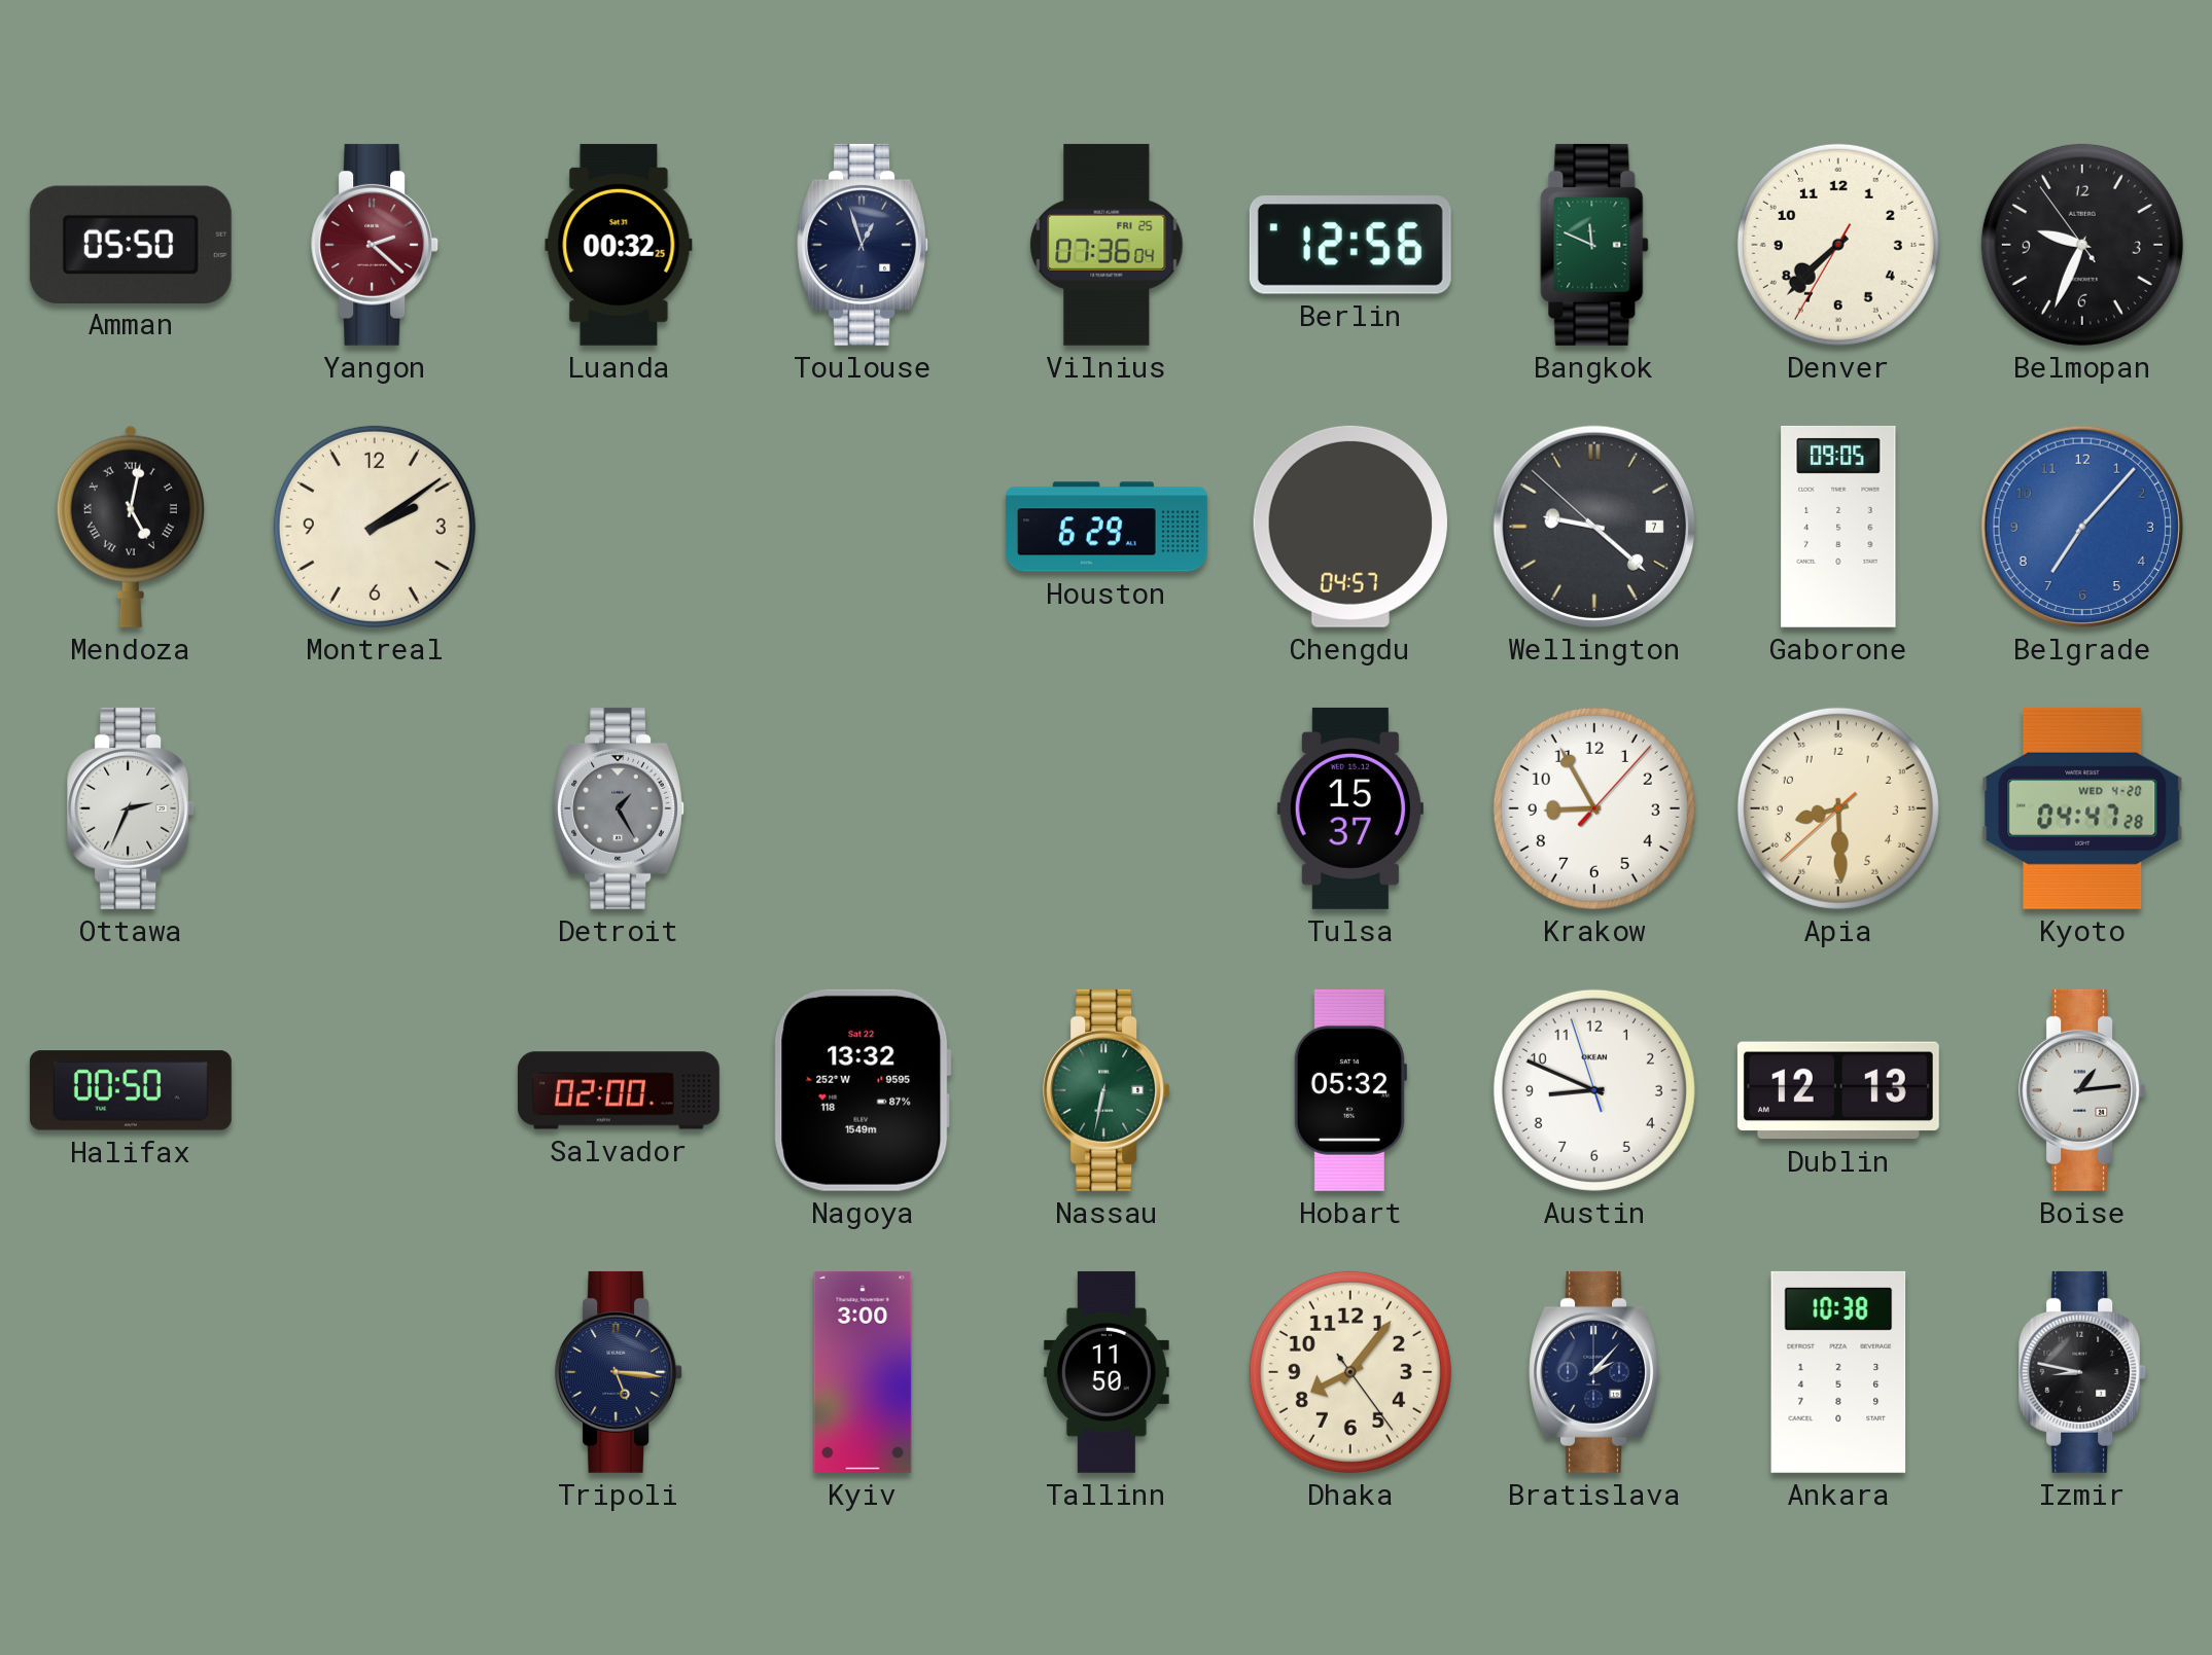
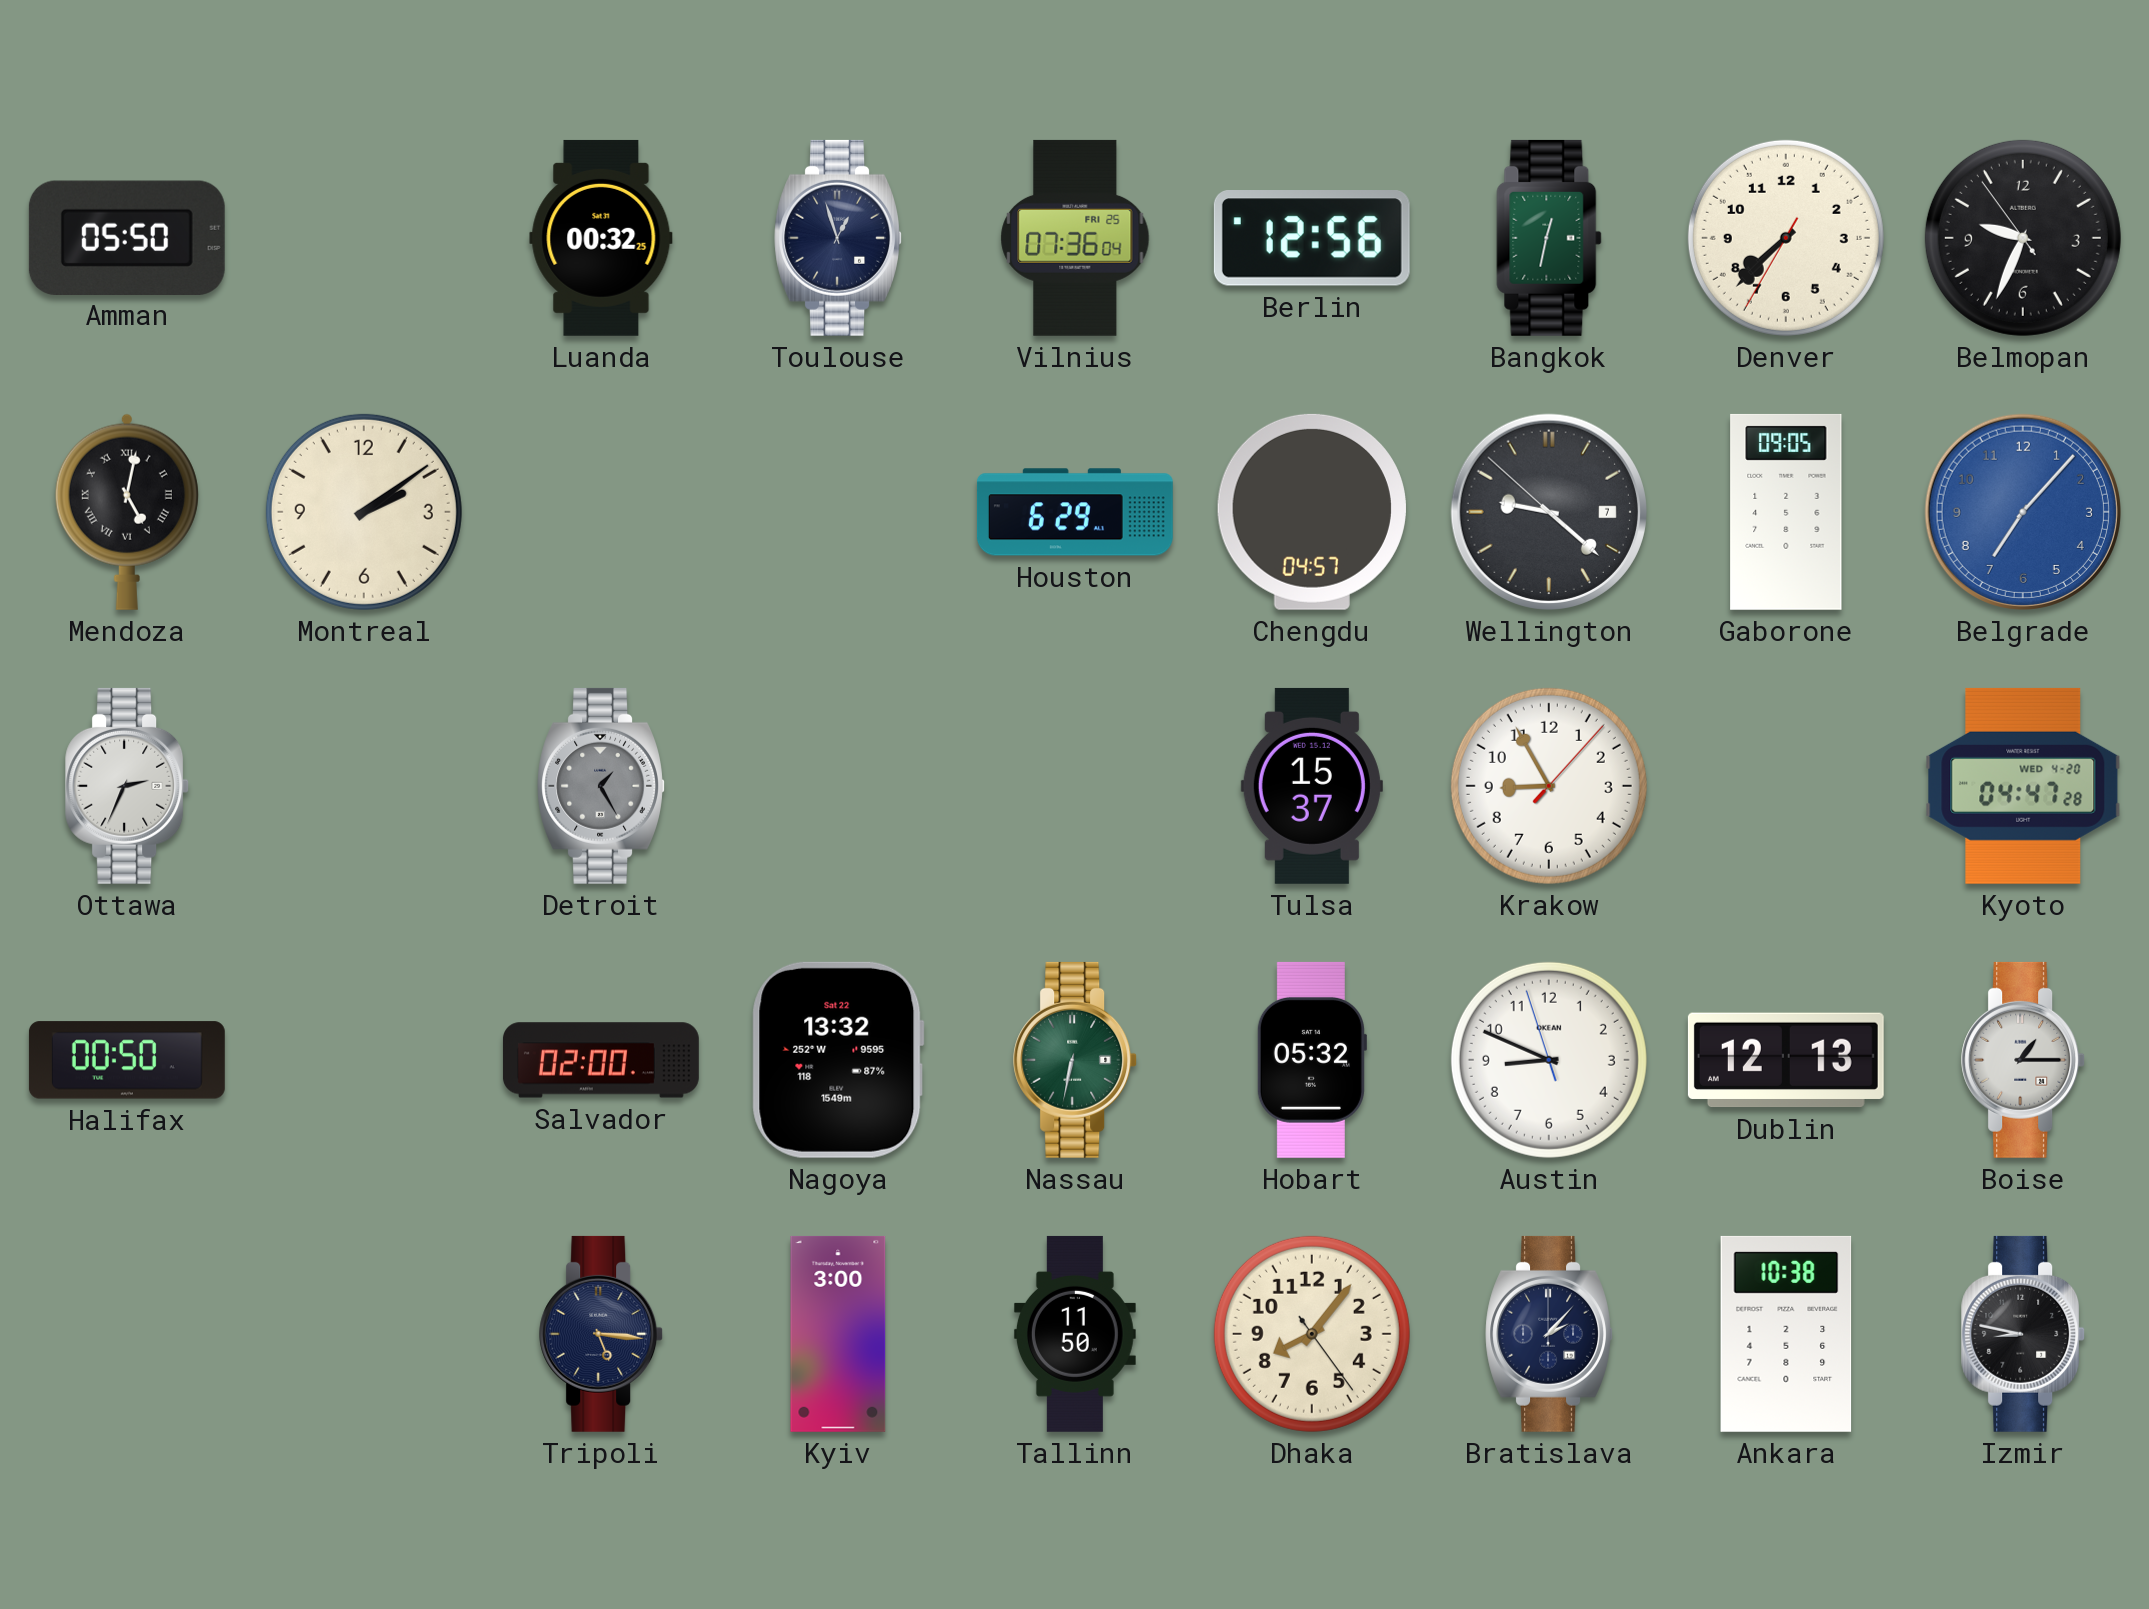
Yangon: 2:22 -> none
Bangkok: 11:49 -> 12:32
Apia: 8:29 -> none
Boise: 1:14 -> 1:15
